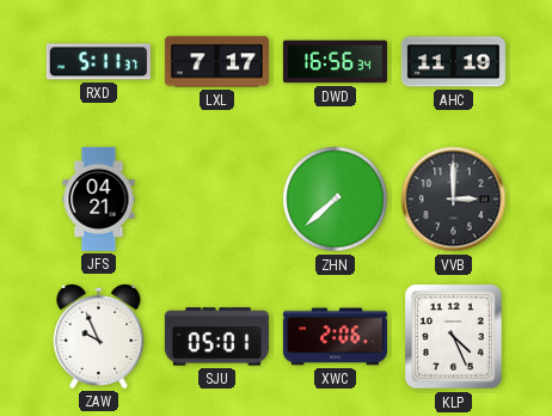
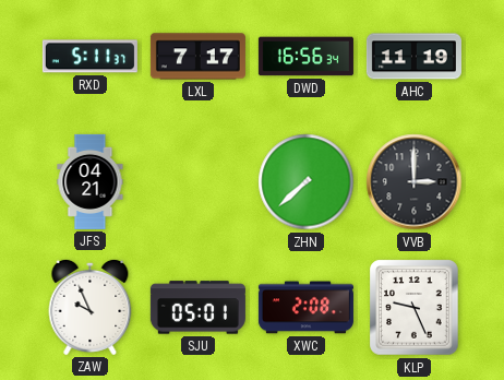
XWC: 2:06 -> 2:08
KLP: 4:26 -> 9:26
